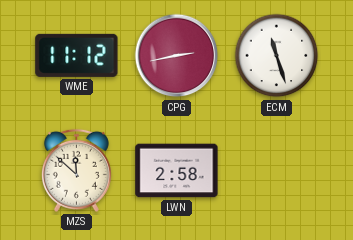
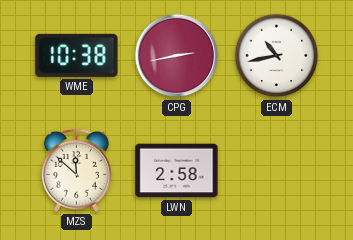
WME: 11:12 -> 10:38
ECM: 11:27 -> 10:43
